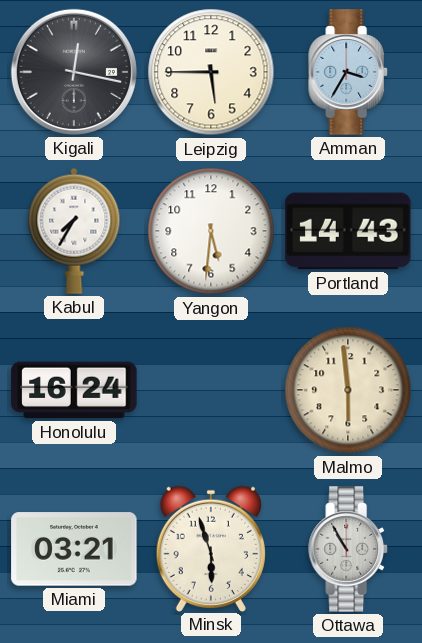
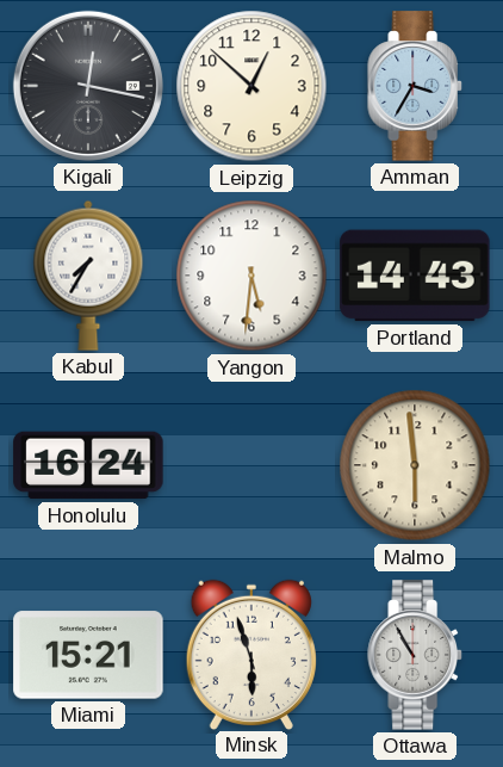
Leipzig: 5:45 -> 12:52
Miami: 03:21 -> 15:21
